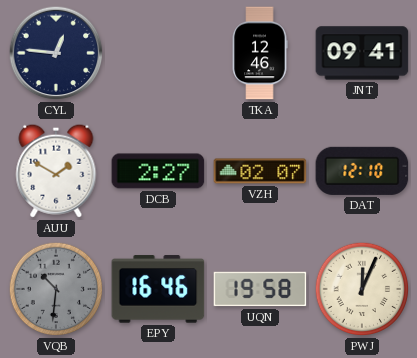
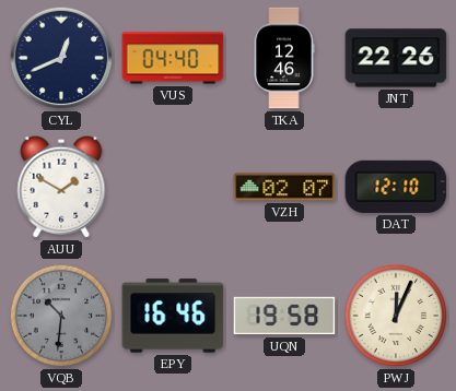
CYL: 12:46 -> 12:41
VUS: none -> 04:40
JNT: 09:41 -> 22:26
DCB: 2:27 -> none
